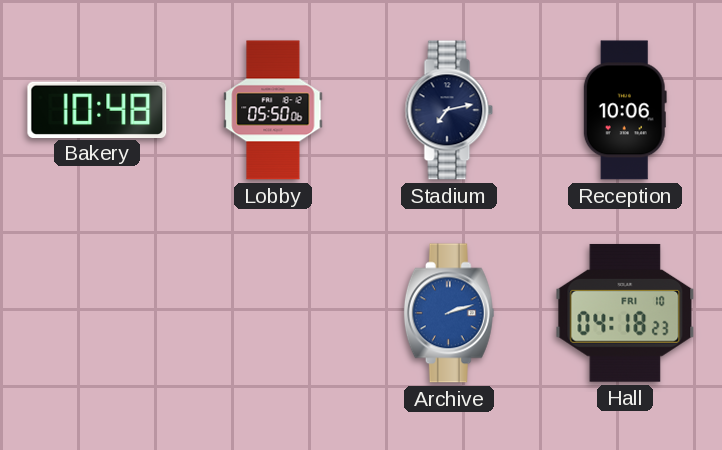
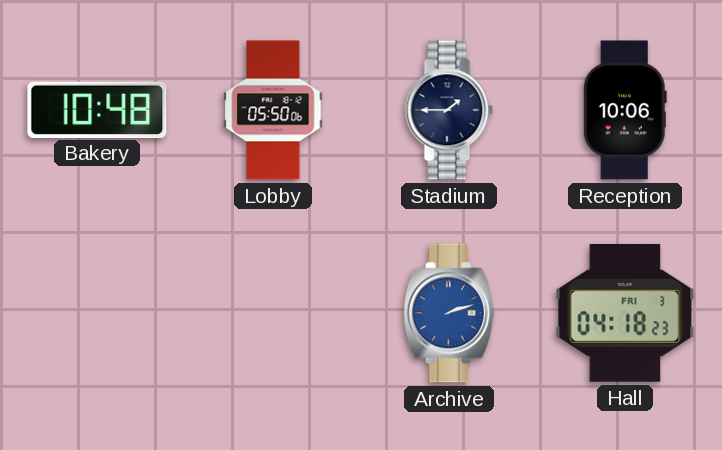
Stadium: 7:13 -> 1:45
Hall date: FRI 10 -> FRI 3
